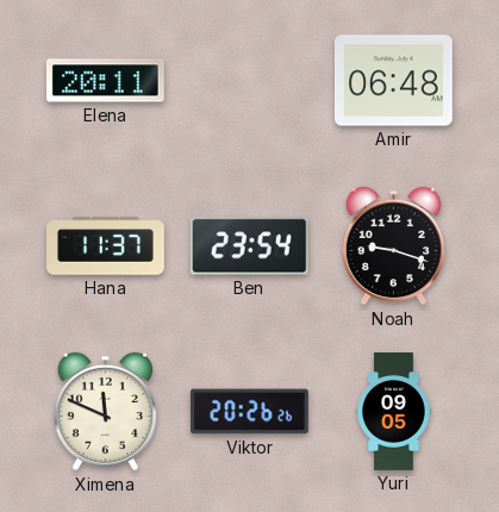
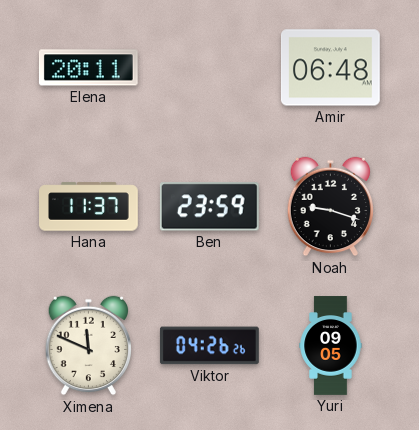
Ben: 23:54 -> 23:59
Viktor: 20:26 -> 04:26
